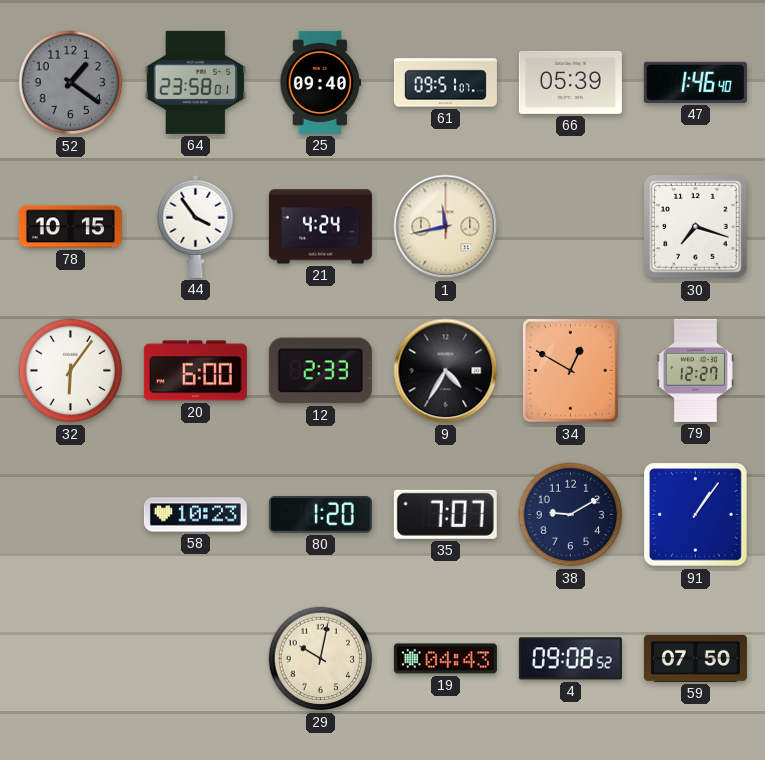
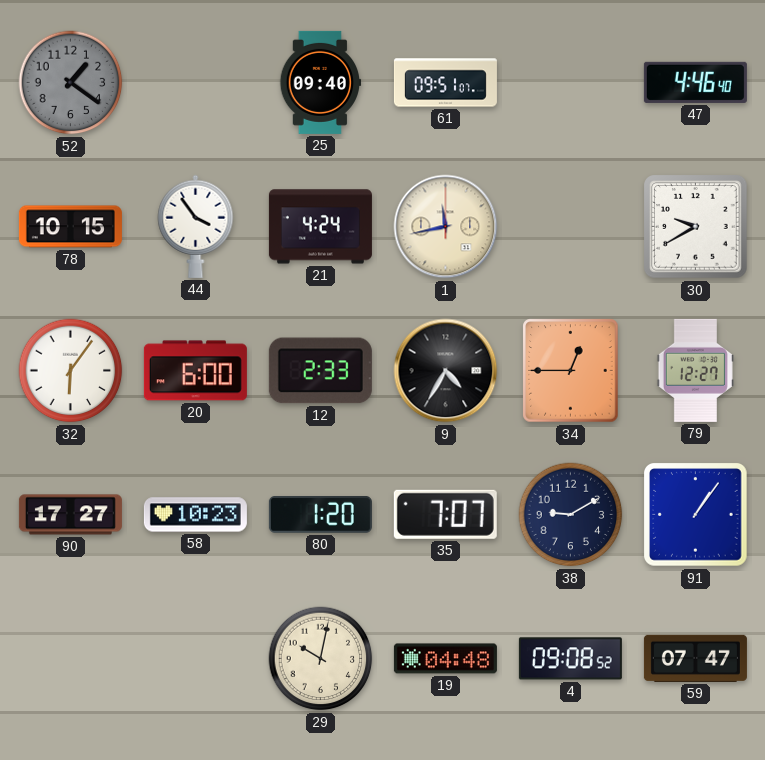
64: 23:58 -> none
66: 05:39 -> none
47: 1:46 -> 4:46
30: 7:18 -> 9:40
34: 12:50 -> 12:45
90: none -> 17:27
19: 04:43 -> 04:48
59: 07:50 -> 07:47
